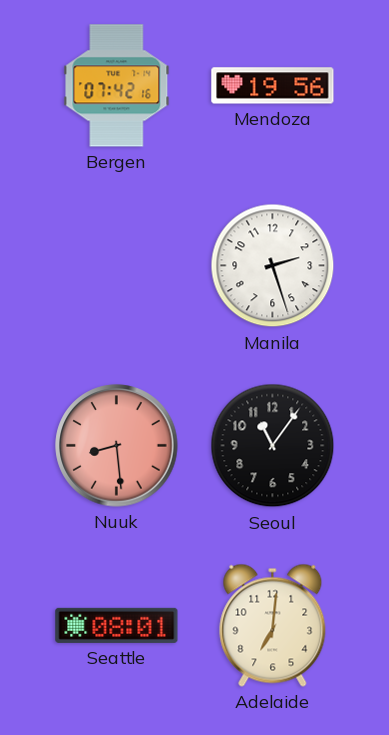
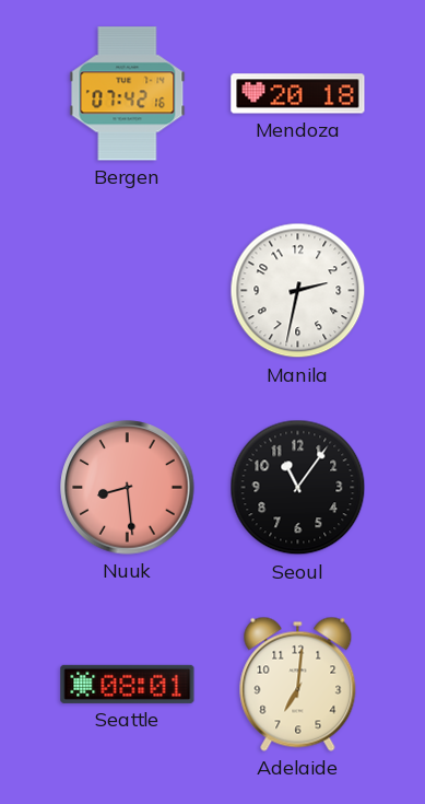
Mendoza: 19:56 -> 20:18
Manila: 2:27 -> 2:32
